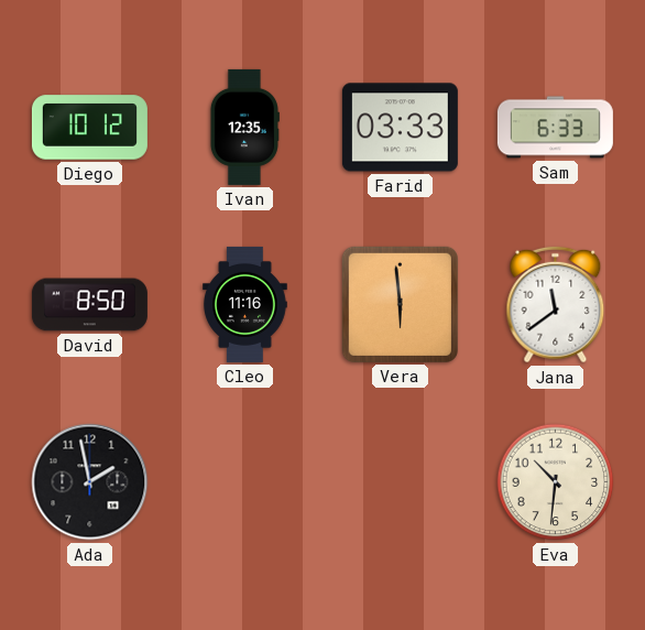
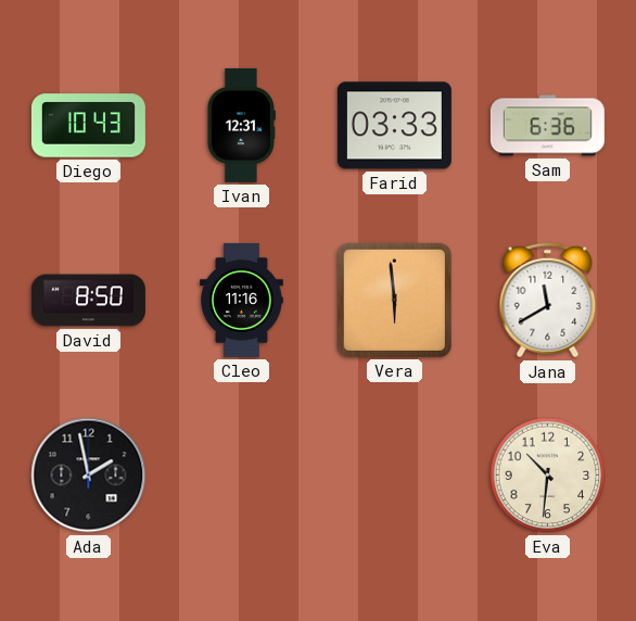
Diego: 10:12 -> 10:43
Ivan: 12:35 -> 12:31
Sam: 6:33 -> 6:36
Jana: 11:39 -> 11:40
